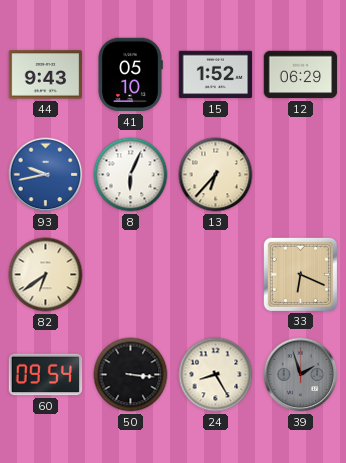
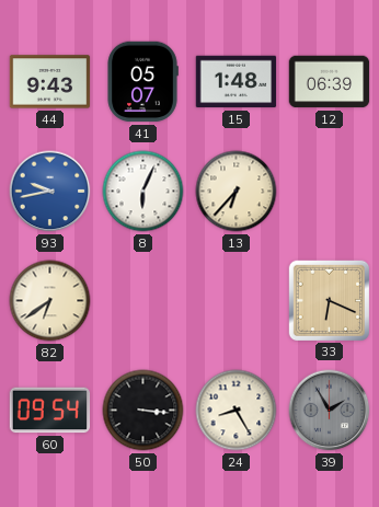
41: 05:10 -> 05:07
15: 1:52 -> 1:48
12: 06:29 -> 06:39
39: 1:57 -> 1:55
